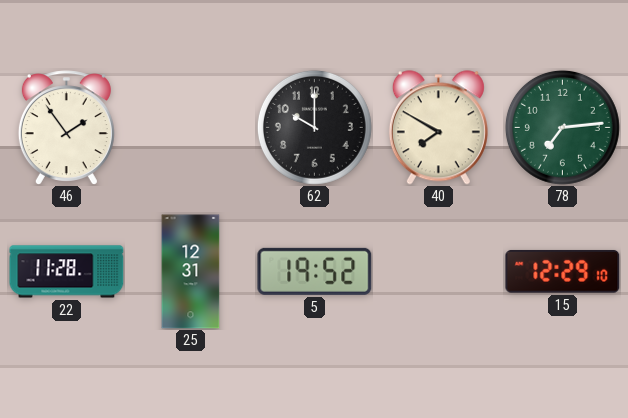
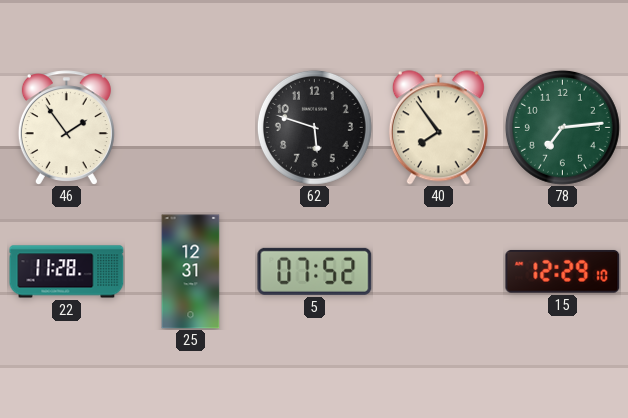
62: 10:00 -> 5:48
40: 7:50 -> 7:54
5: 19:52 -> 07:52
